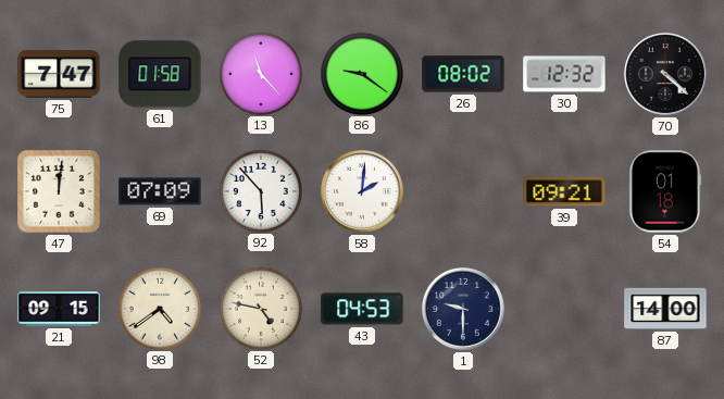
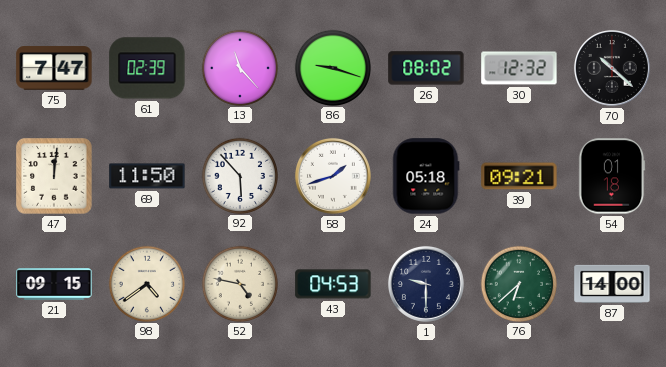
61: 01:58 -> 02:39
86: 9:21 -> 9:18
70: 4:22 -> 10:22
69: 07:09 -> 11:50
58: 2:01 -> 1:42
24: none -> 05:18
76: none -> 6:38
